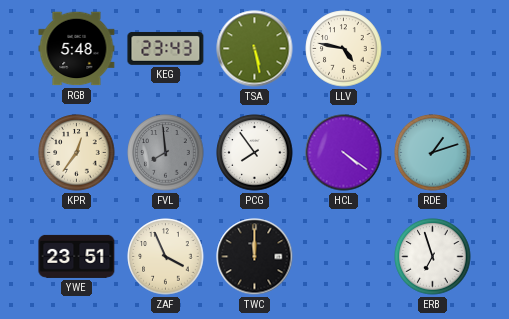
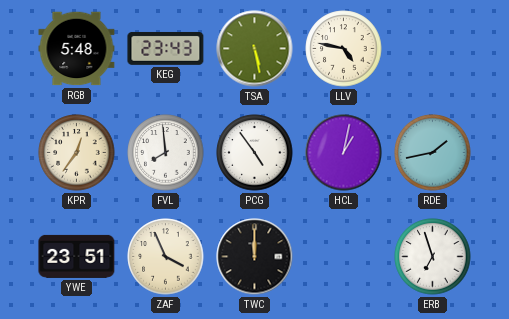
FVL dial: grey -> white
PCG: 7:54 -> 4:54
HCL: 4:21 -> 1:02
RDE: 1:12 -> 1:43
